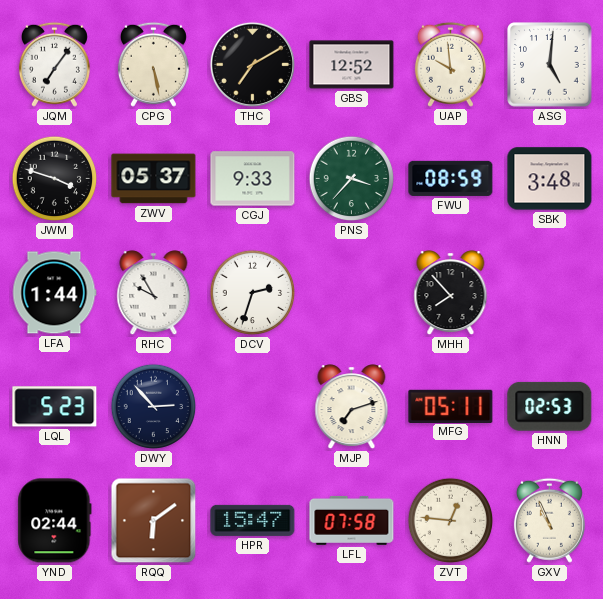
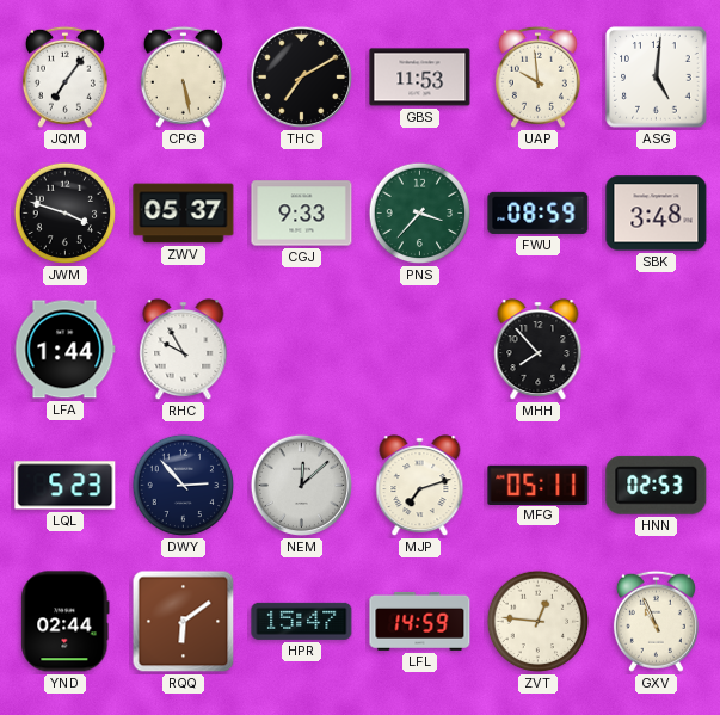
GBS: 12:52 -> 11:53
DCV: 2:33 -> none
NEM: none -> 12:08
LFL: 07:58 -> 14:59
